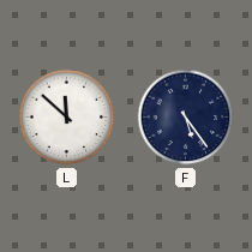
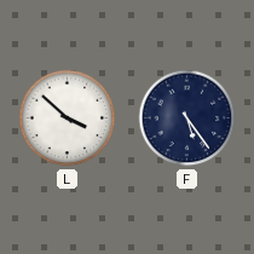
L: 11:52 -> 3:52
